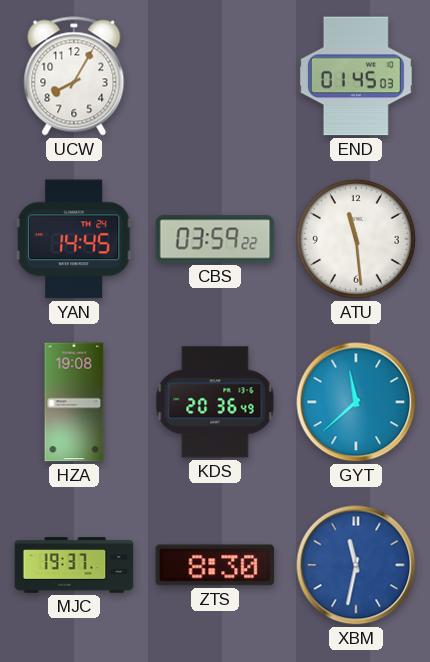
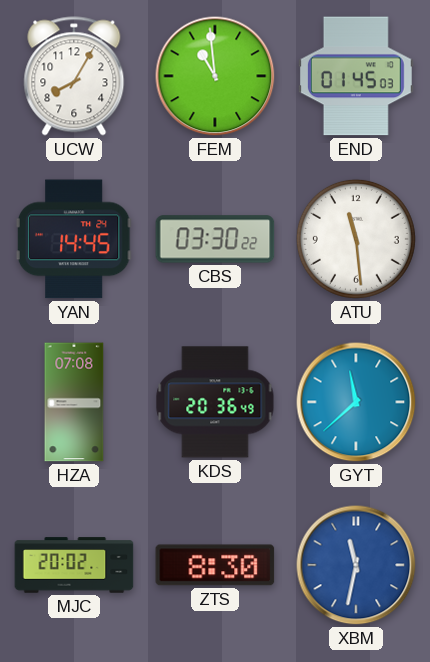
FEM: none -> 10:59
CBS: 03:59 -> 03:30
HZA: 19:08 -> 07:08
MJC: 19:37 -> 20:02
